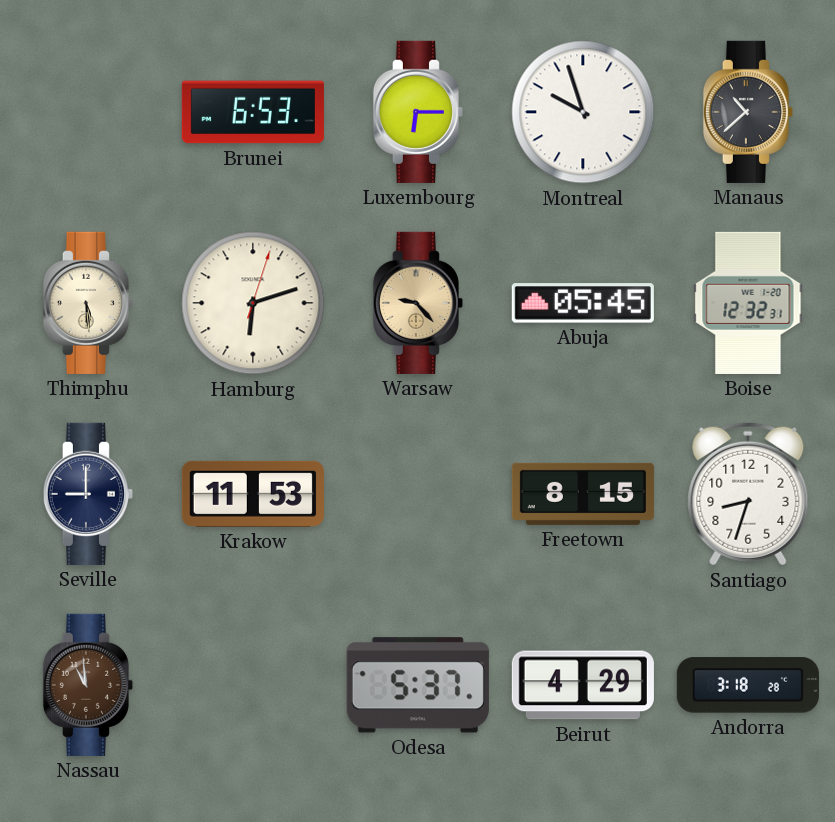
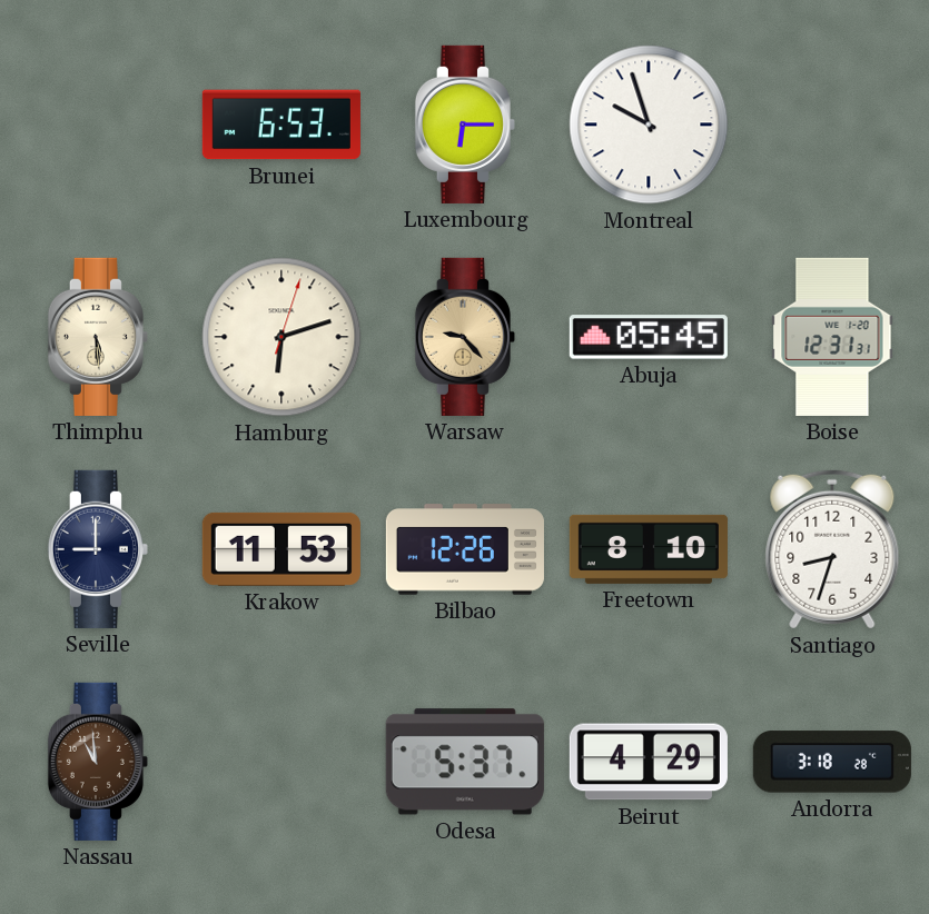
Manaus: 10:38 -> none
Boise: 12:32 -> 12:31
Bilbao: none -> 12:26
Freetown: 8:15 -> 8:10
